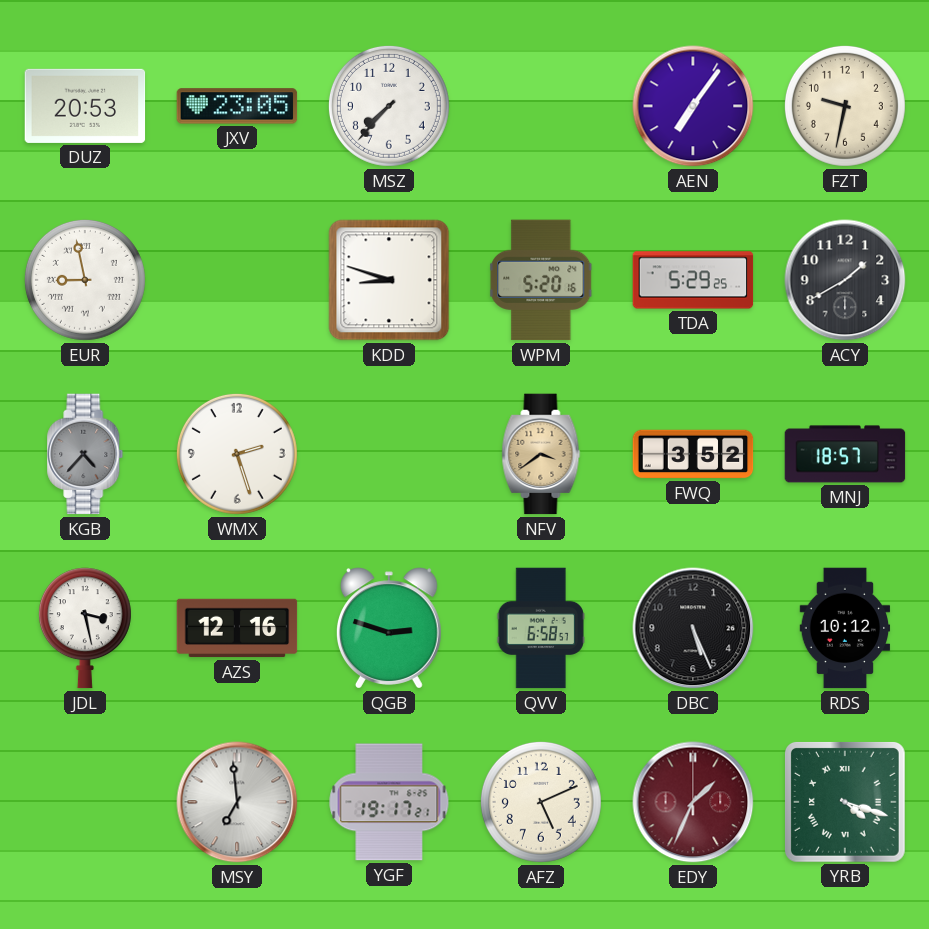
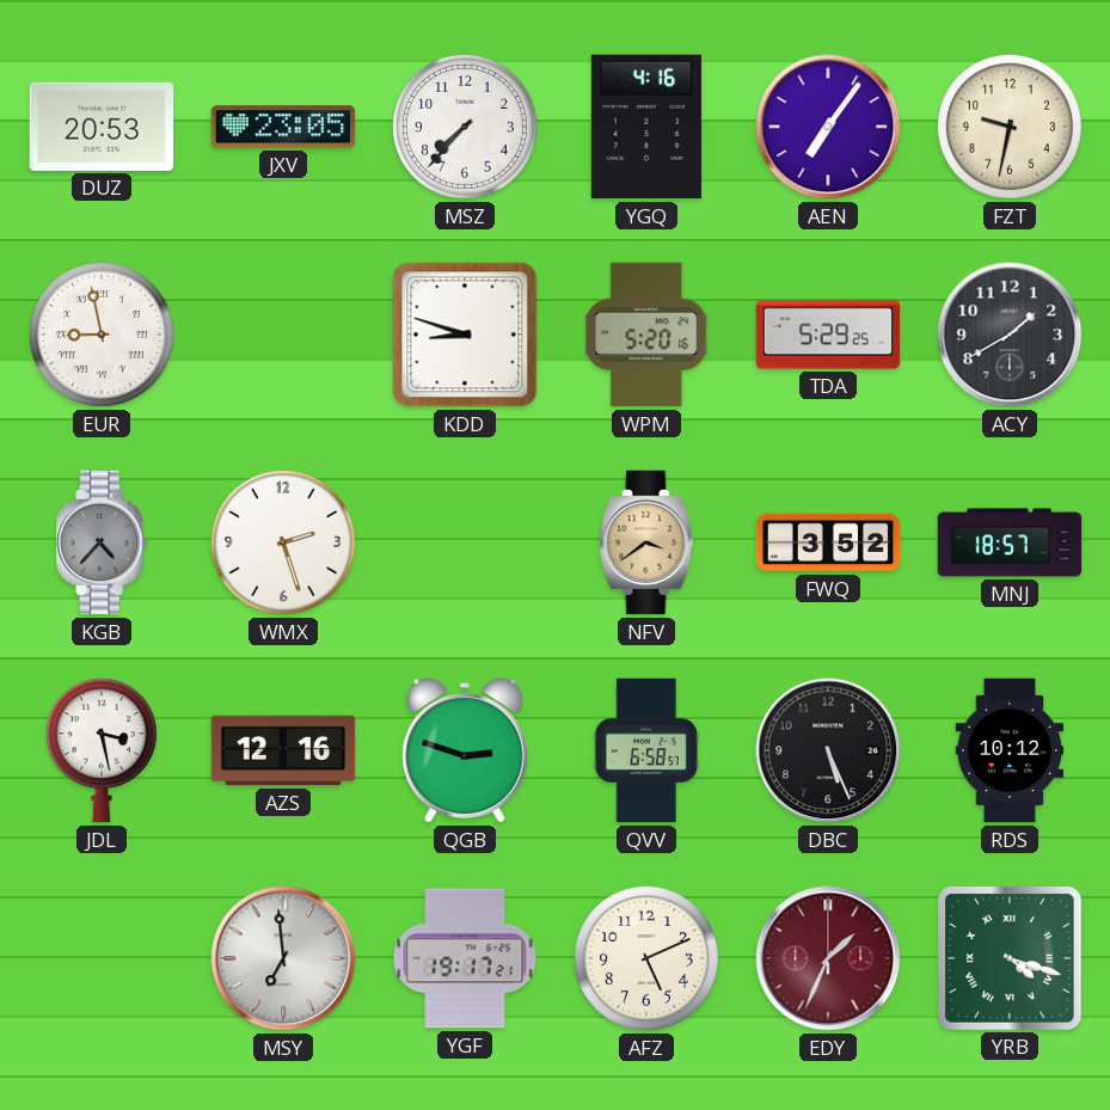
YGQ: none -> 4:16
